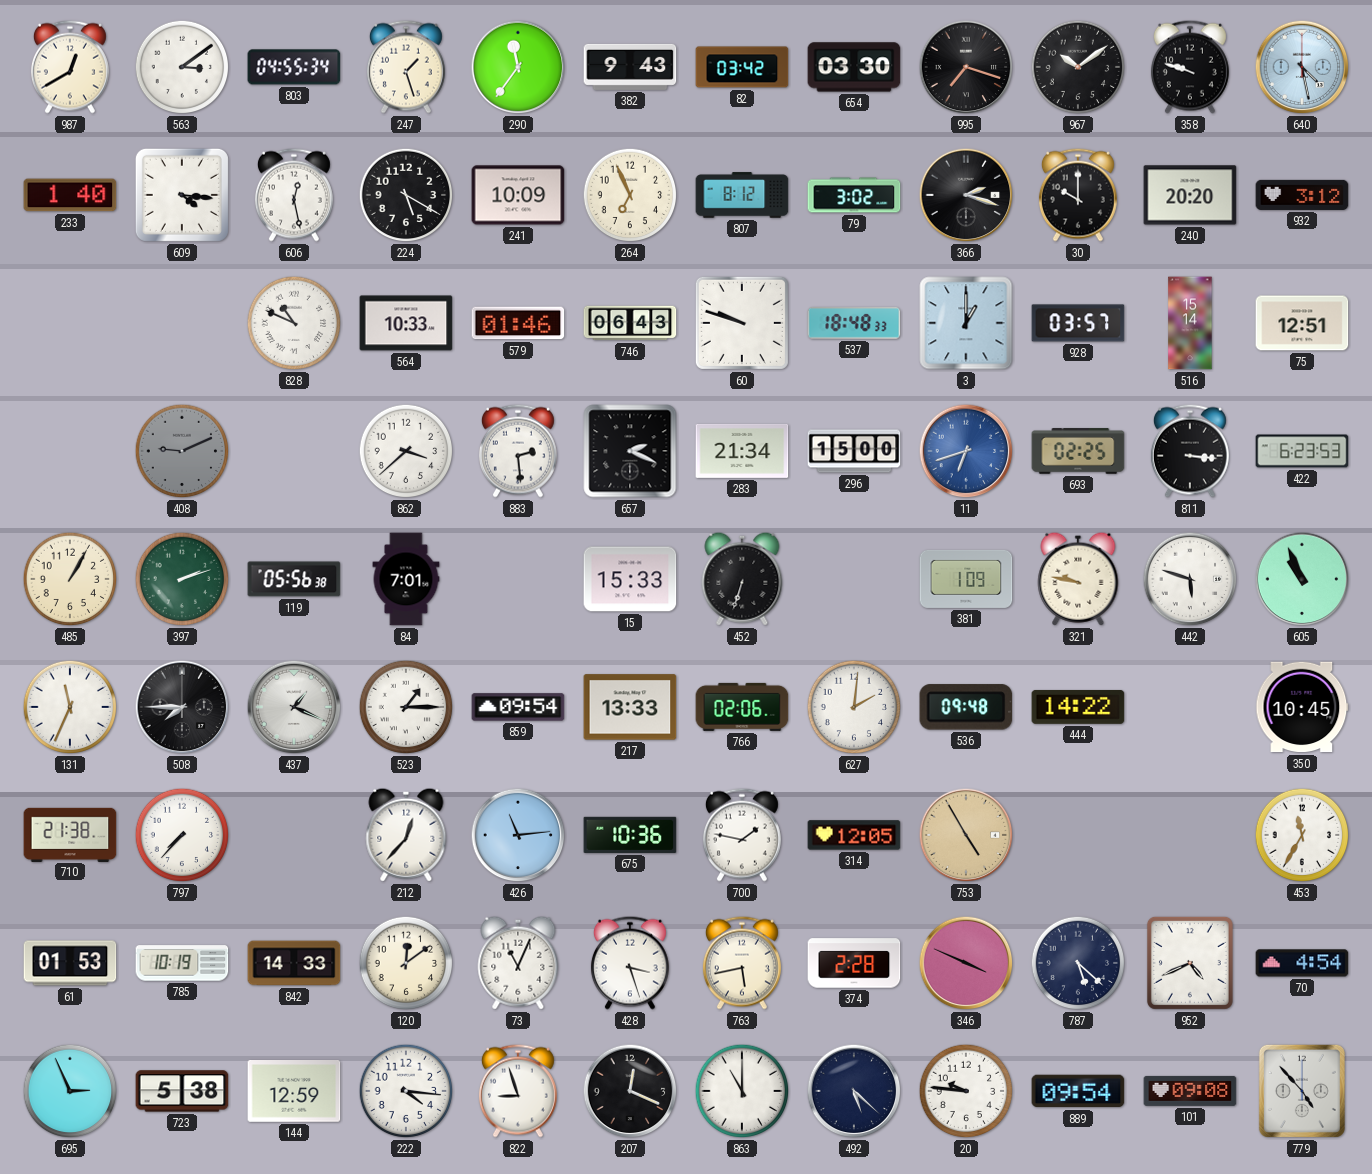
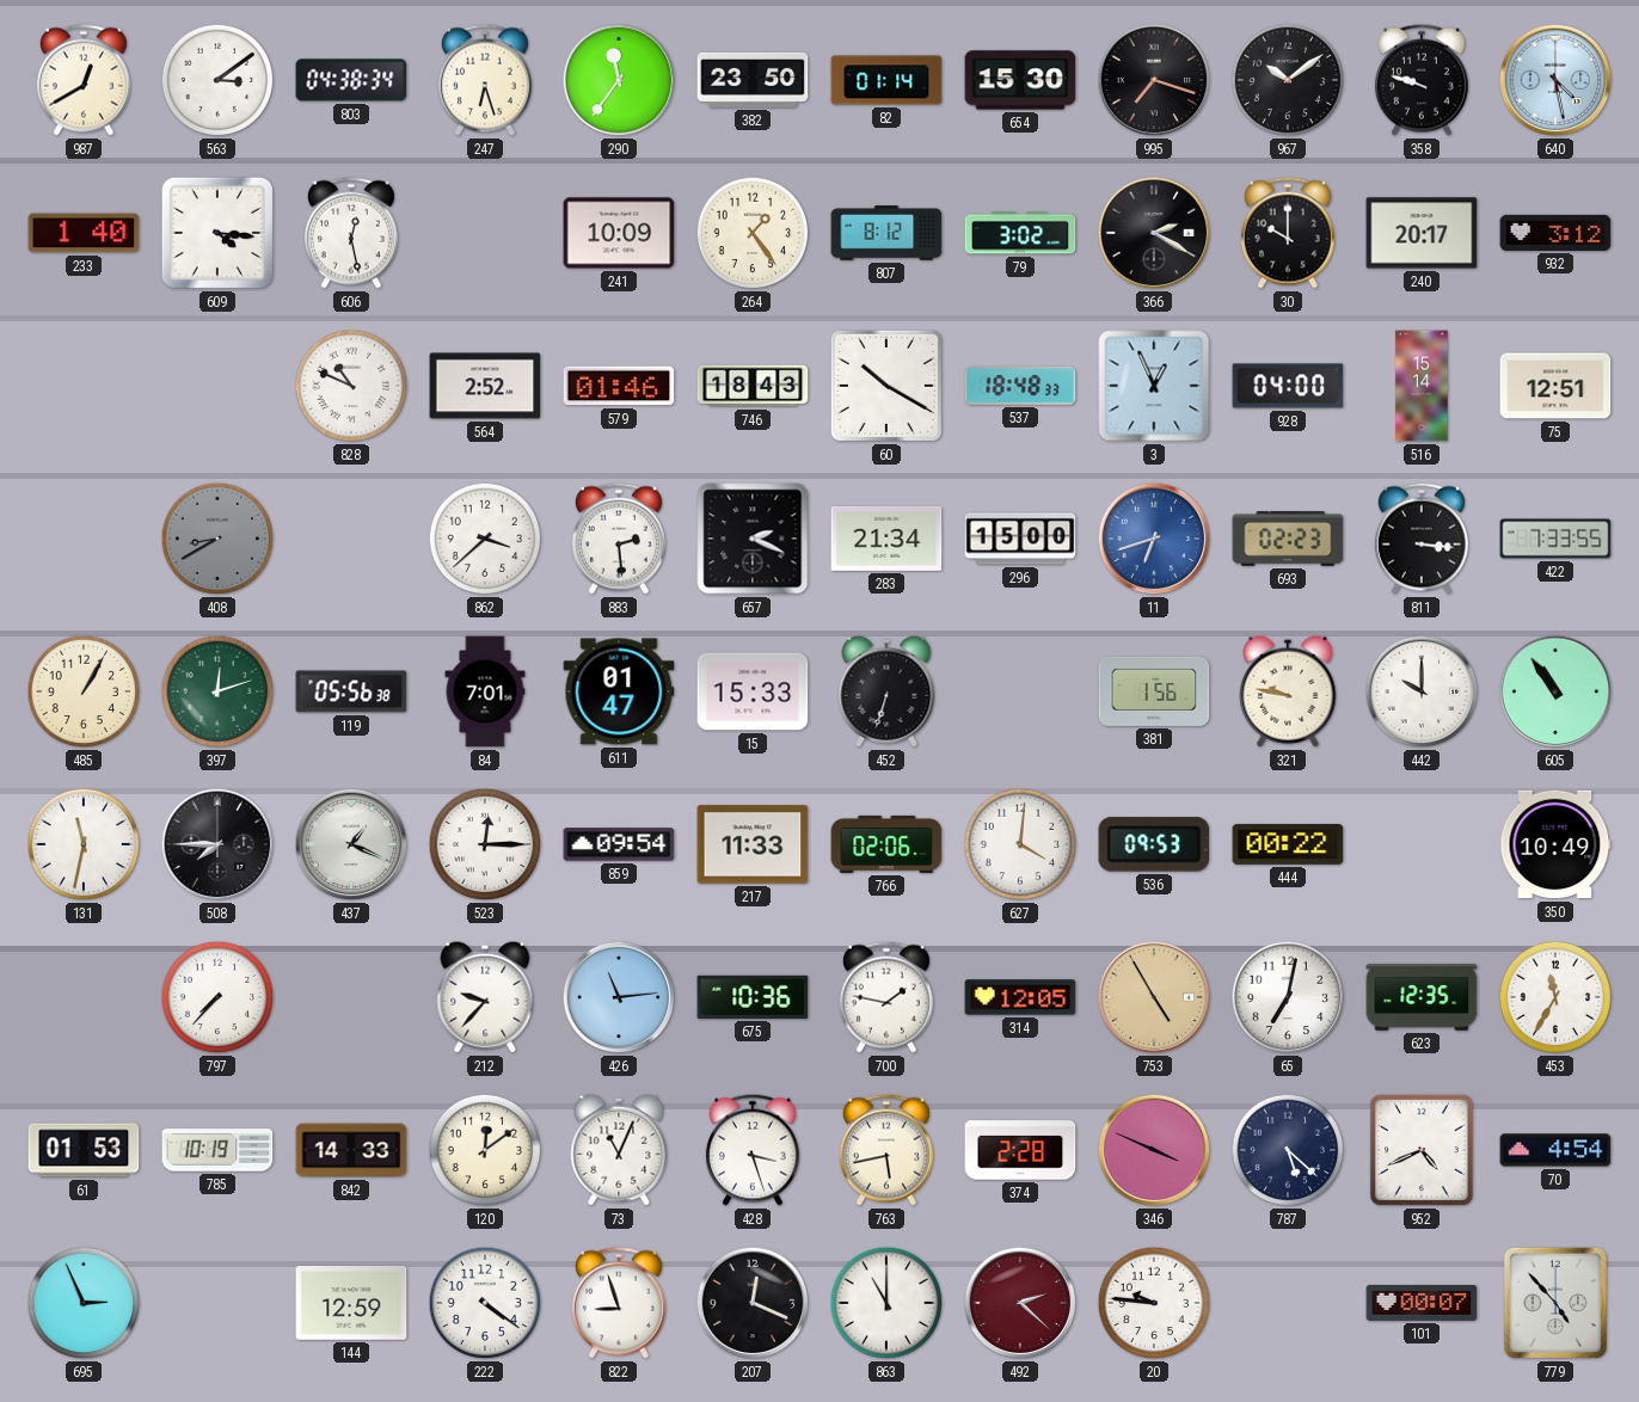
803: 04:55 -> 04:38
247: 1:27 -> 6:27
382: 9:43 -> 23:50
82: 03:42 -> 01:14
654: 03:30 -> 15:30
224: 5:20 -> none
264: 6:56 -> 1:24
366: 2:18 -> 2:20
240: 20:20 -> 20:17
564: 10:33 -> 2:52
746: 06:43 -> 18:43
60: 9:48 -> 10:20
3: 1:00 -> 12:56
928: 03:57 -> 04:00
408: 9:11 -> 8:40
693: 02:25 -> 02:23
422: 6:23 -> 7:33
397: 2:12 -> 12:12
611: none -> 01:47
381: 1:09 -> 1:56
442: 5:48 -> 10:00
605: 10:56 -> 10:54
131: 11:34 -> 11:32
523: 1:15 -> 12:15
217: 13:33 -> 11:33
627: 2:01 -> 4:01
536: 09:48 -> 09:53
444: 14:22 -> 00:22
350: 10:45 -> 10:49
710: 21:38 -> none
212: 12:37 -> 9:37
65: none -> 7:02
623: none -> 12:35
723: 5:38 -> none
222: 4:16 -> 4:21
492: 5:22 -> 2:22
492 dial: navy -> burgundy
889: 09:54 -> none
101: 09:08 -> 00:07
